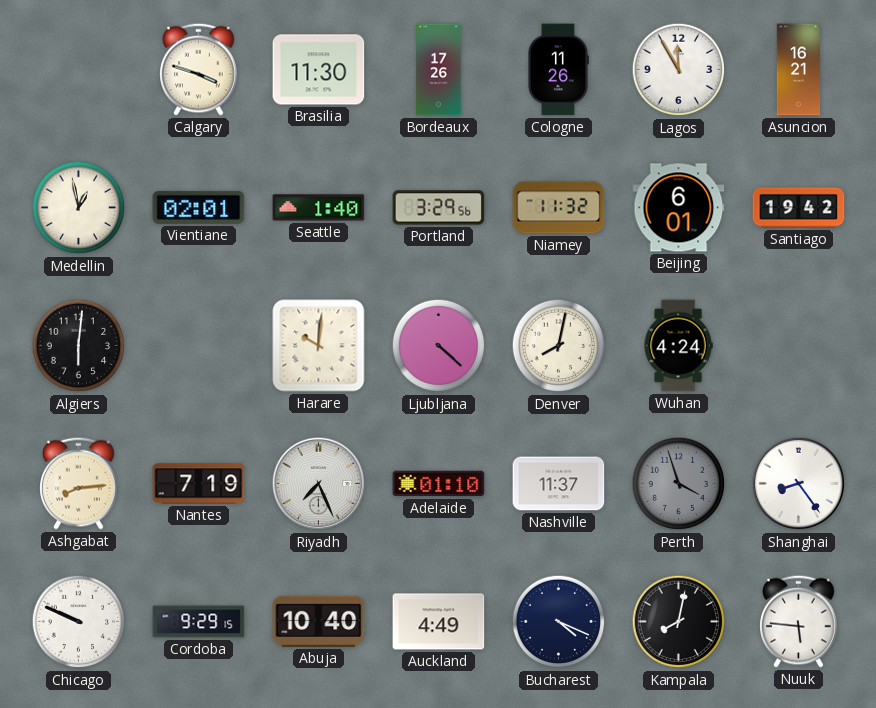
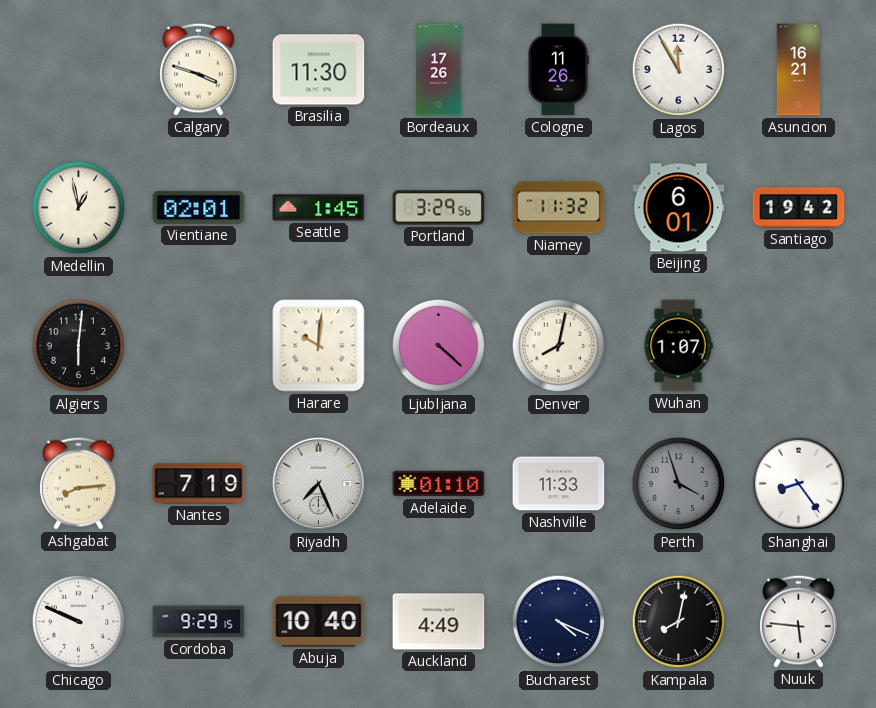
Seattle: 1:40 -> 1:45
Wuhan: 4:24 -> 1:07
Nashville: 11:37 -> 11:33
